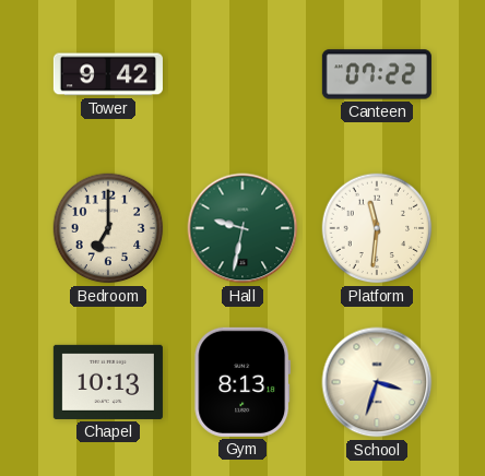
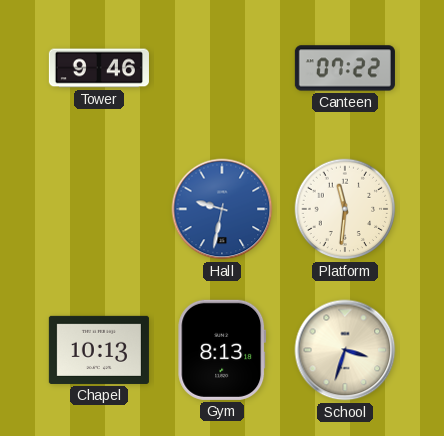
Tower: 9:42 -> 9:46
Bedroom: 7:00 -> none
Hall dial: green -> blue
